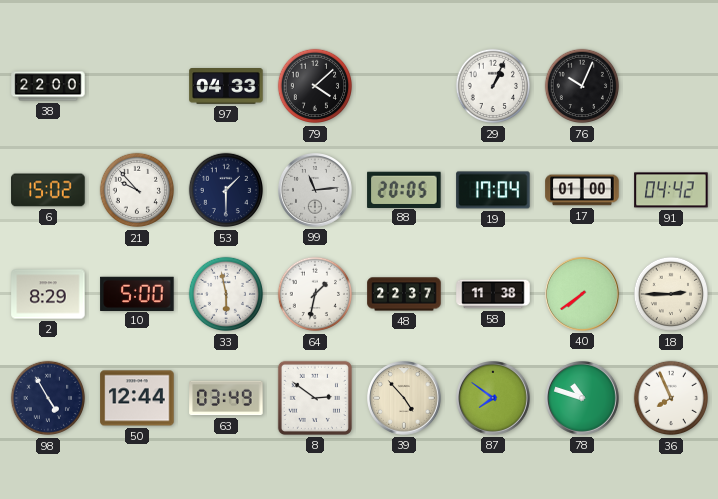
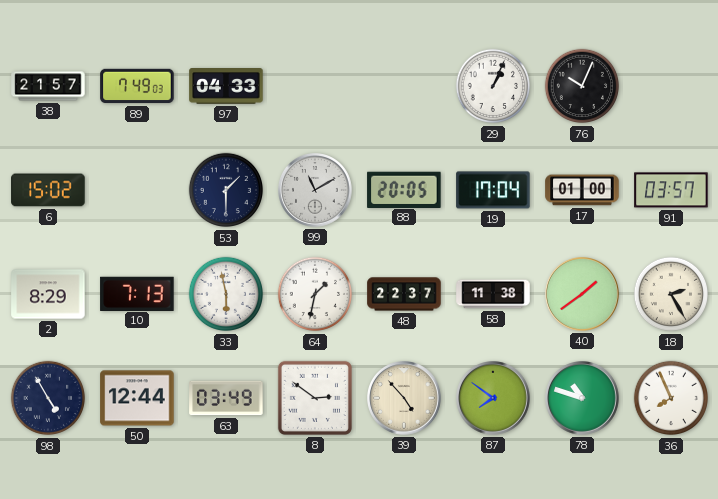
38: 22:00 -> 21:57
89: none -> 7:49
79: 4:08 -> none
21: 9:53 -> none
99: 11:14 -> 11:10
91: 04:42 -> 03:57
10: 5:00 -> 7:13
40: 7:39 -> 1:39
18: 2:45 -> 2:25
